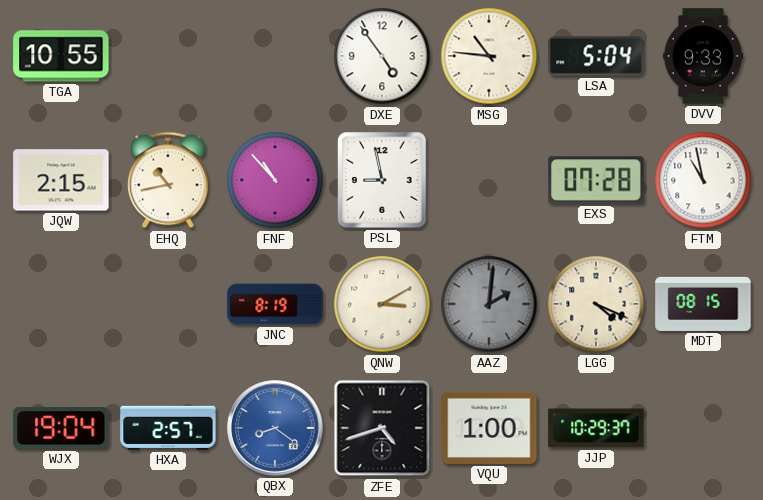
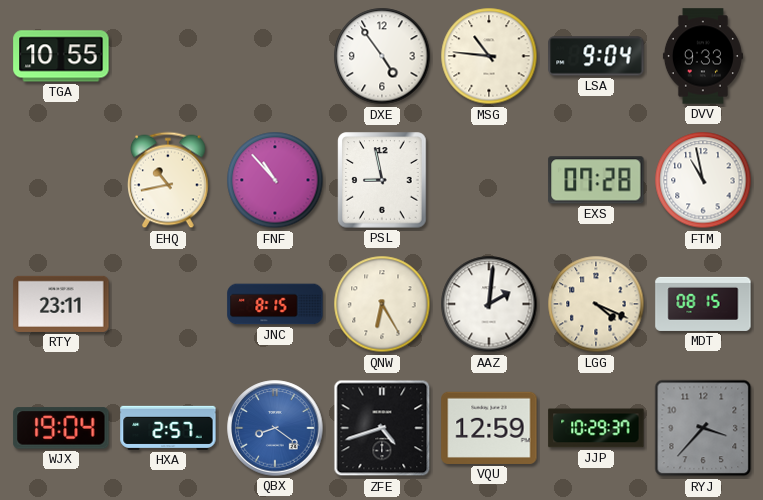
LSA: 5:04 -> 9:04
JQW: 2:15 -> none
RTY: none -> 23:11
JNC: 8:19 -> 8:15
QNW: 3:10 -> 6:25
AAZ dial: grey -> white
VQU: 1:00 -> 12:59
RYJ: none -> 3:37
